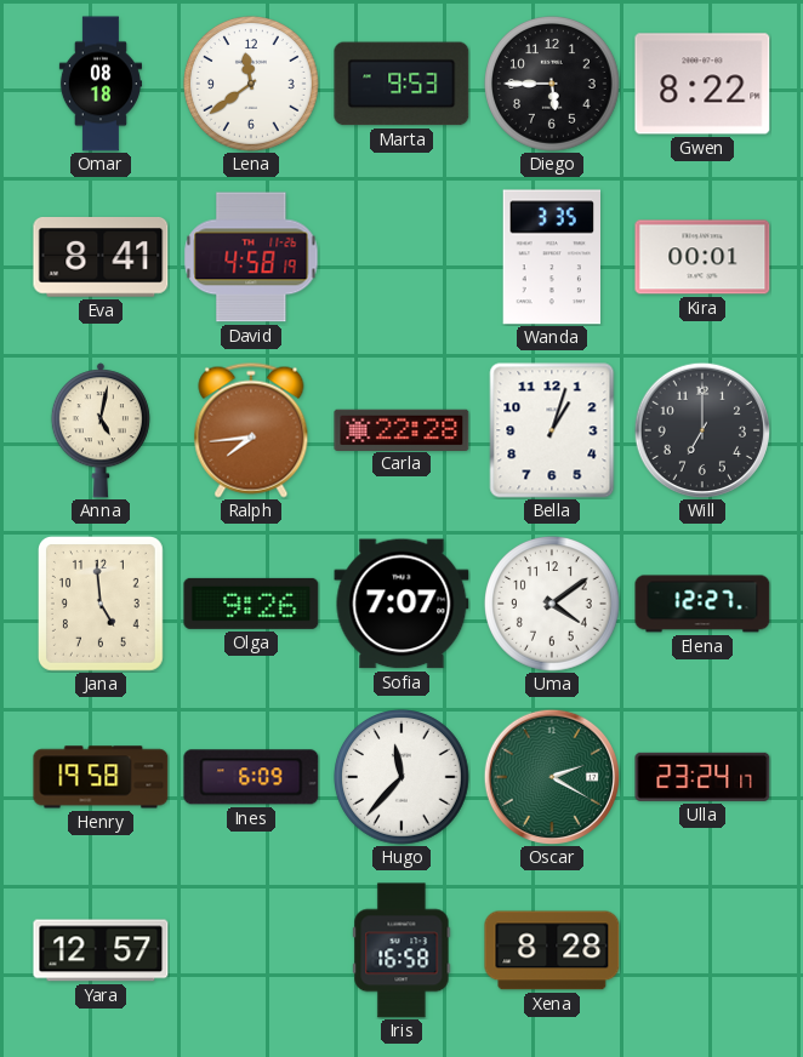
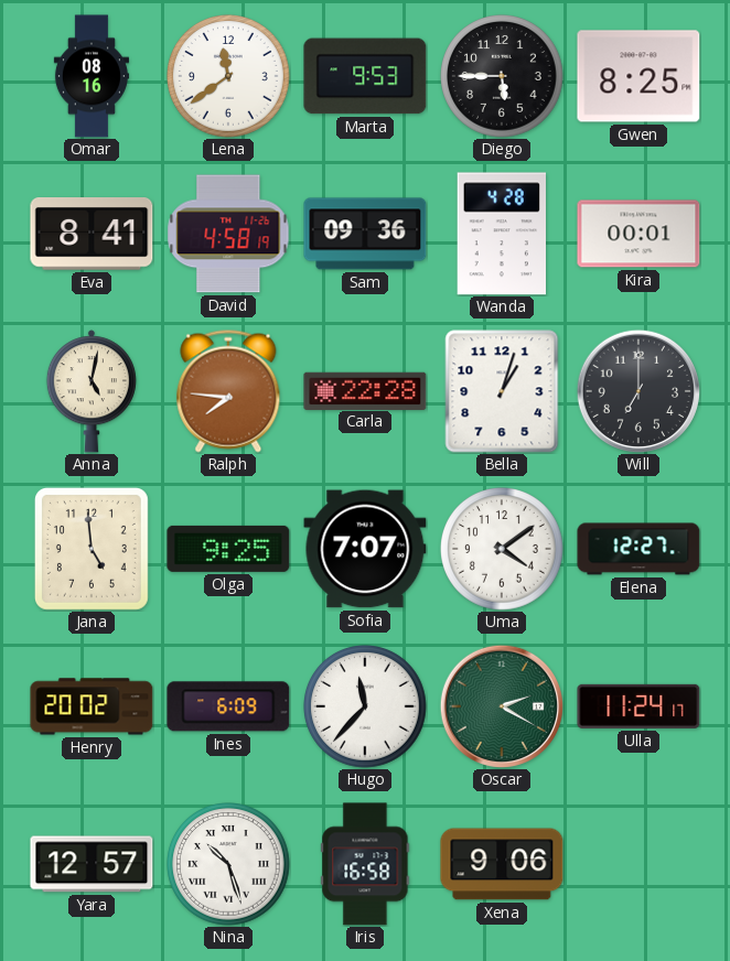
Omar: 08:18 -> 08:16
Gwen: 8:22 -> 8:25
Sam: none -> 09:36
Wanda: 3:35 -> 4:28
Ralph: 7:44 -> 7:46
Olga: 9:26 -> 9:25
Henry: 19:58 -> 20:02
Ulla: 23:24 -> 11:24
Nina: none -> 10:27
Xena: 8:28 -> 9:06
